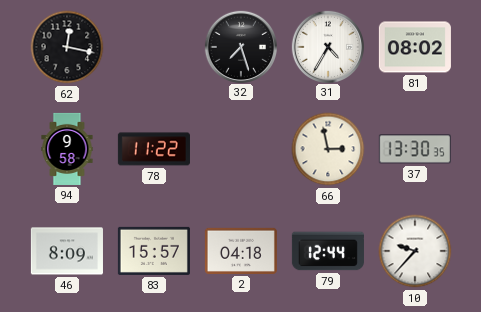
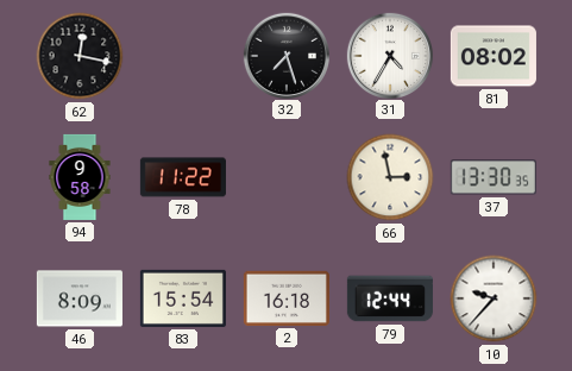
83: 15:57 -> 15:54
2: 04:18 -> 16:18
